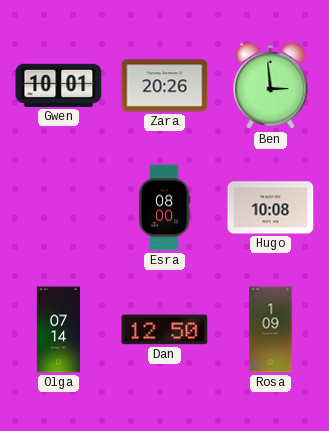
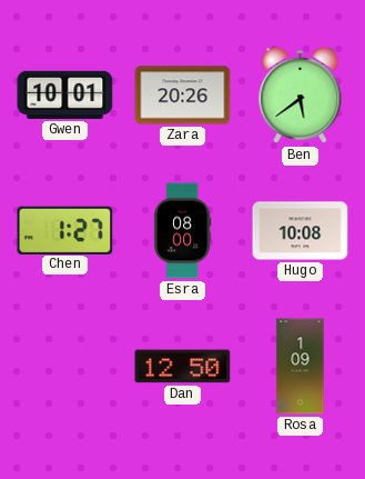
Ben: 2:59 -> 5:39
Chen: none -> 1:27
Olga: 07:14 -> none
